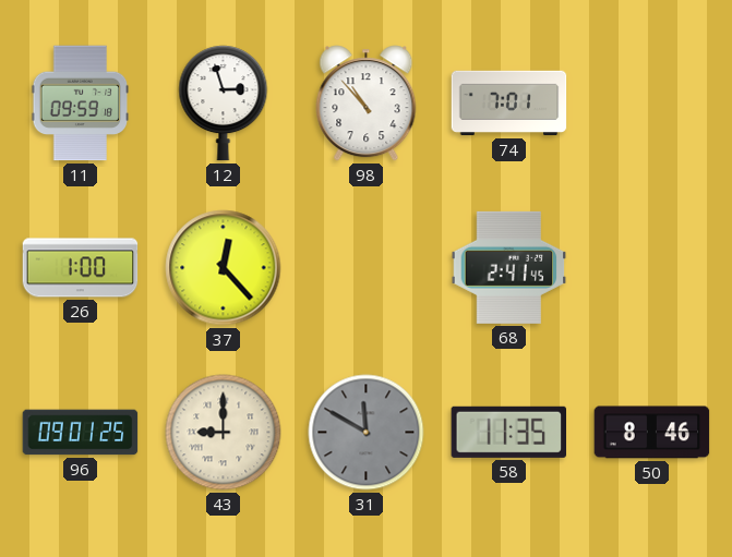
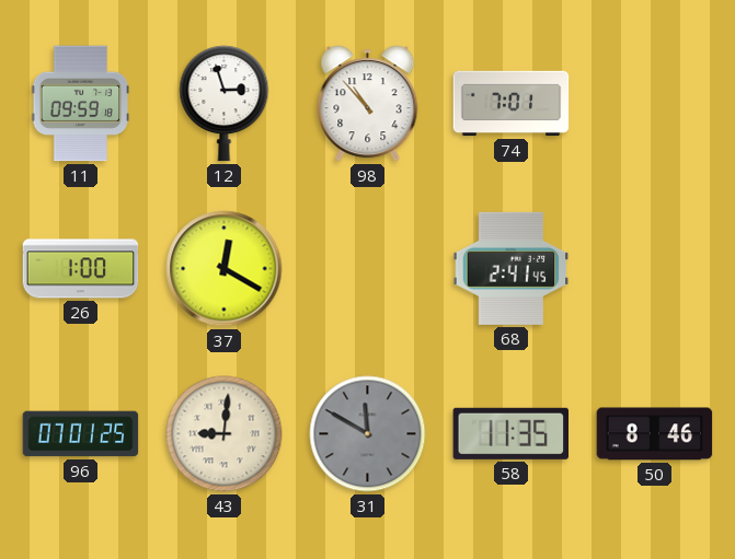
37: 12:23 -> 12:20
96: 09:01 -> 07:01
43: 9:00 -> 9:01
